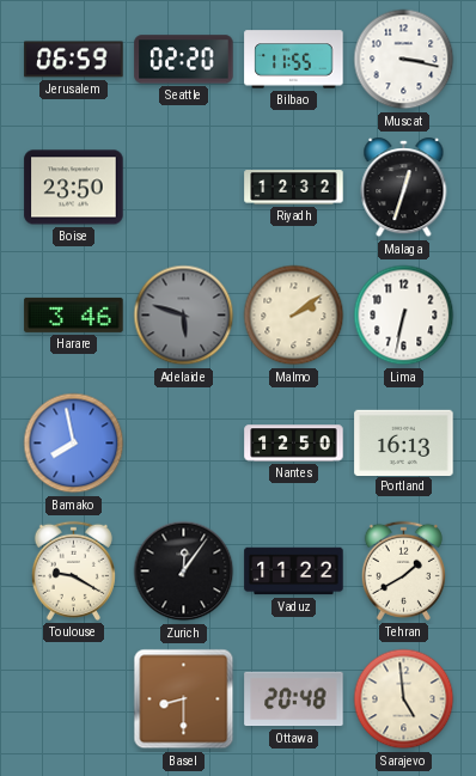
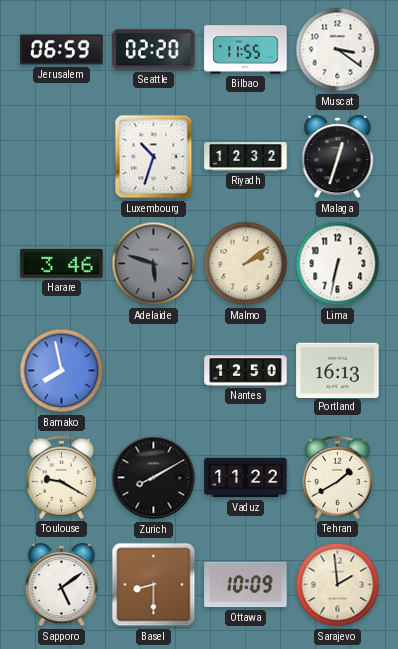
Muscat: 3:17 -> 3:21
Boise: 23:50 -> none
Luxembourg: none -> 10:33
Zurich: 12:06 -> 8:10
Sapporo: none -> 5:09
Ottawa: 20:48 -> 10:09
Sarajevo: 4:59 -> 1:59
